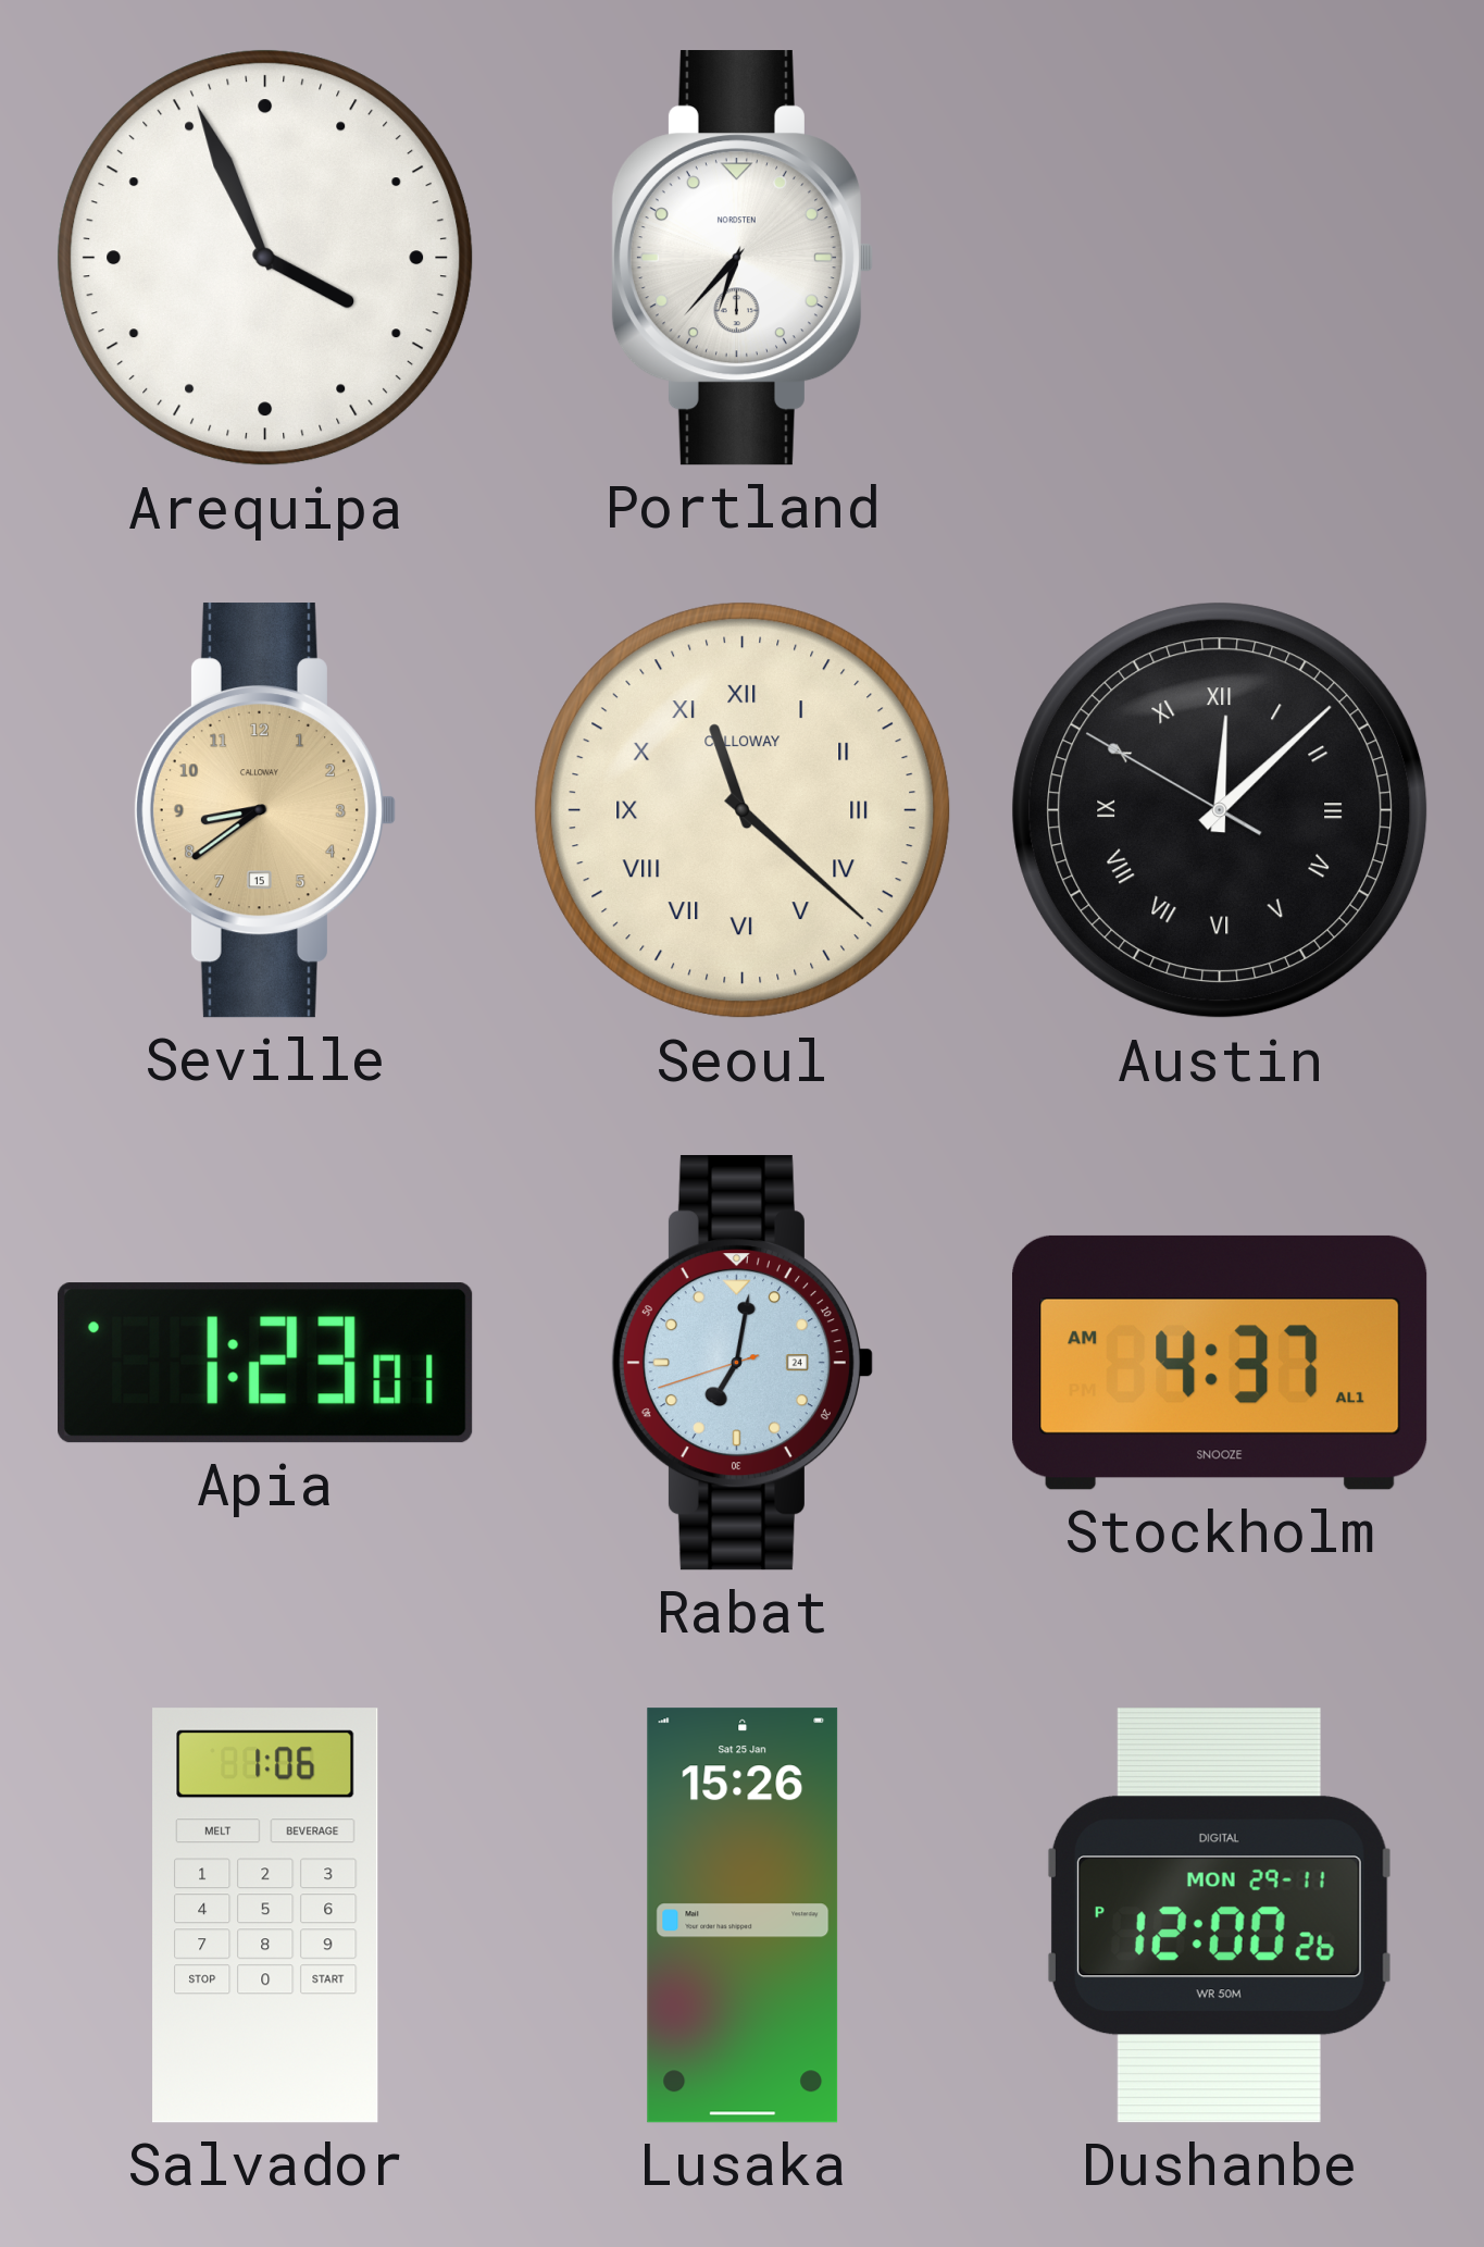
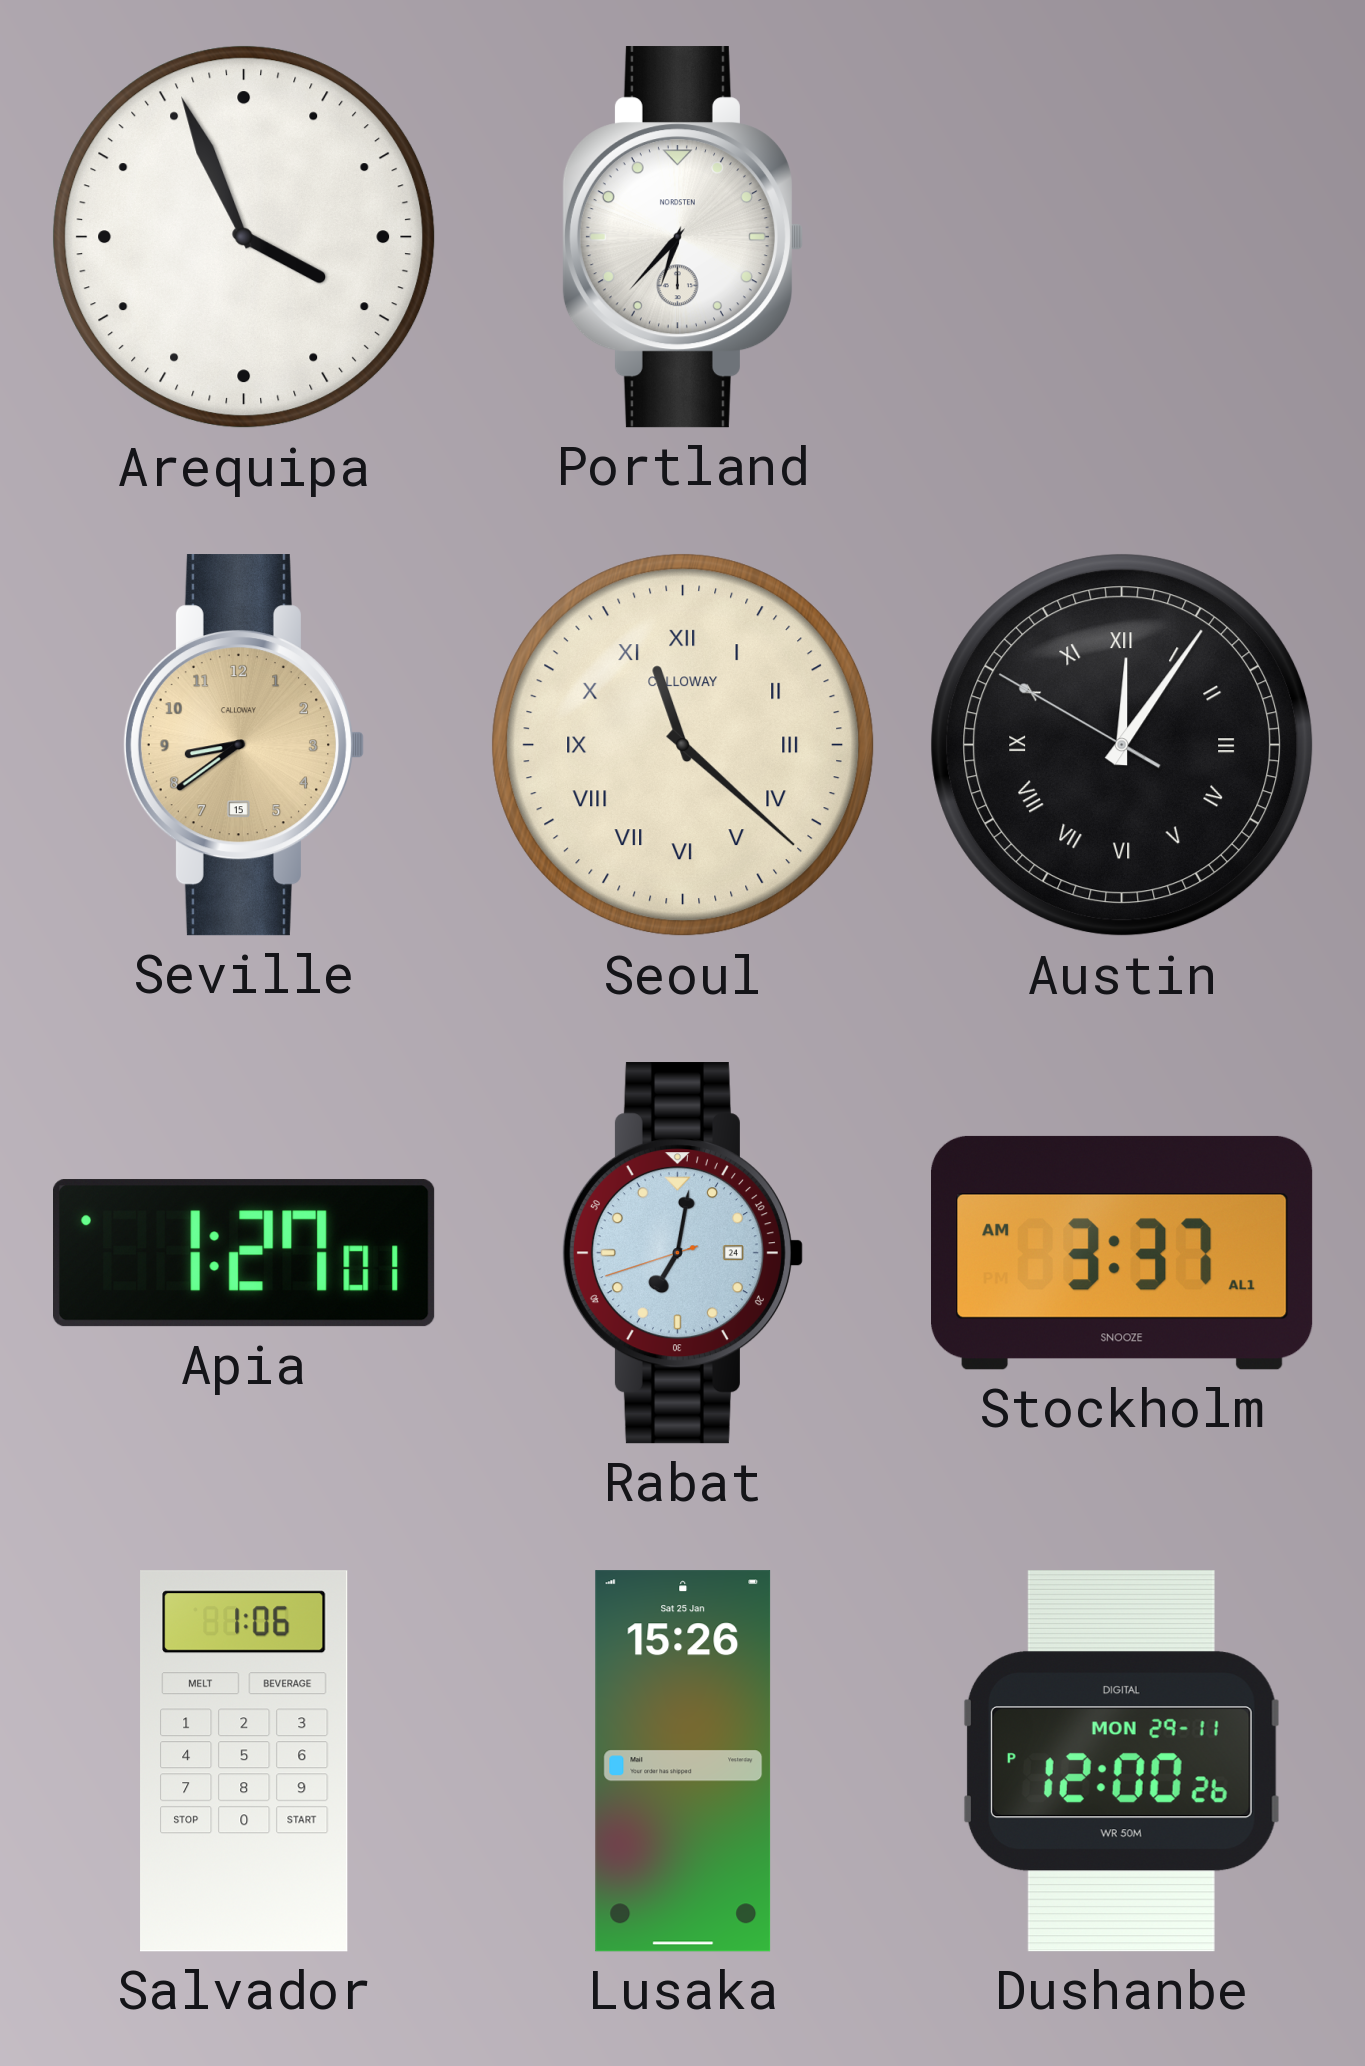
Austin: 12:07 -> 12:05
Apia: 1:23 -> 1:27
Stockholm: 4:37 -> 3:37
